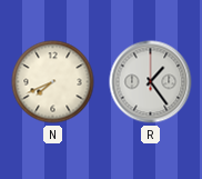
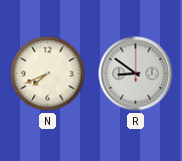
R: 1:24 -> 8:51
